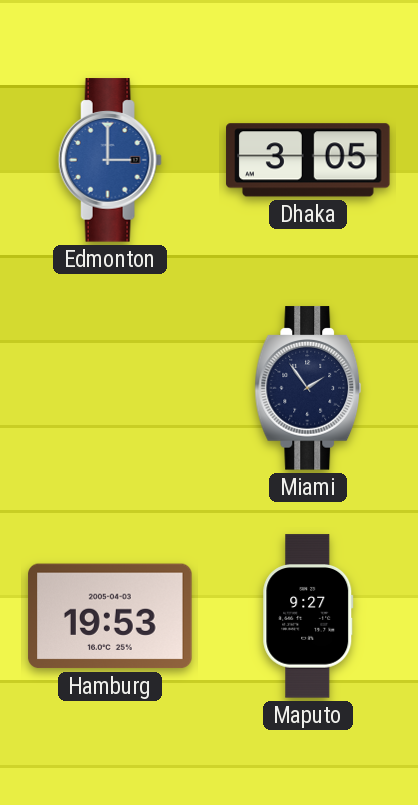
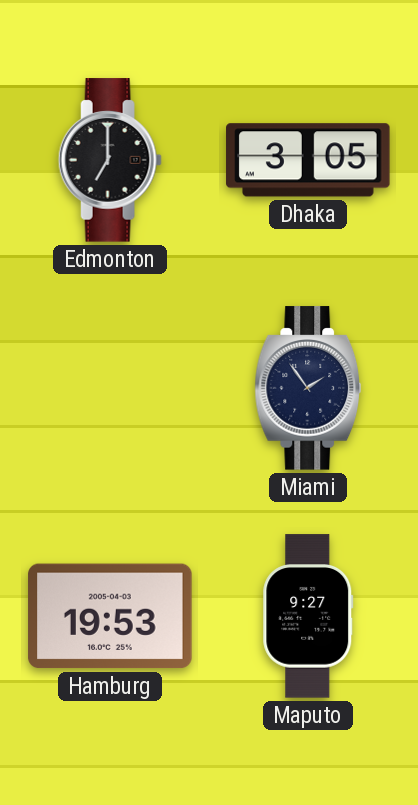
Edmonton: 3:00 -> 7:00
Edmonton dial: blue -> black
